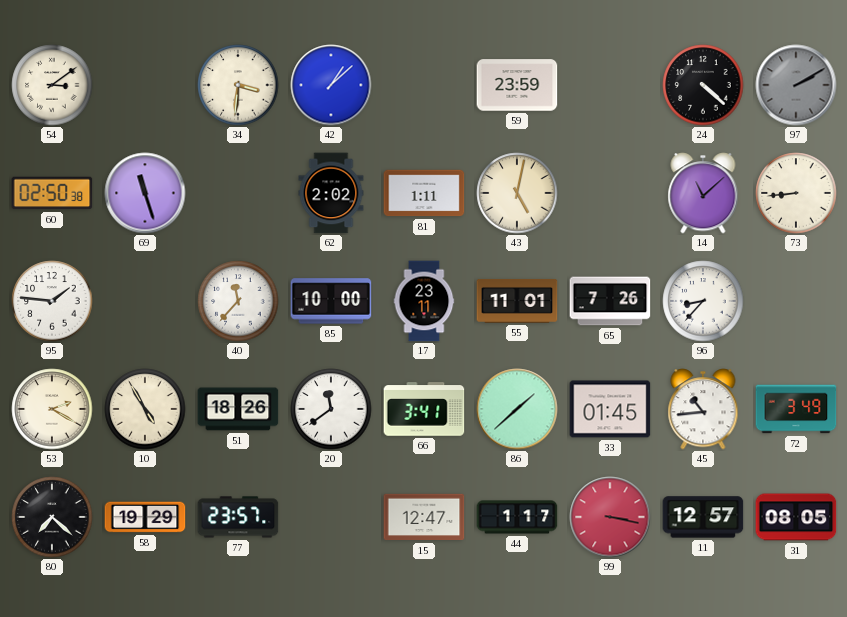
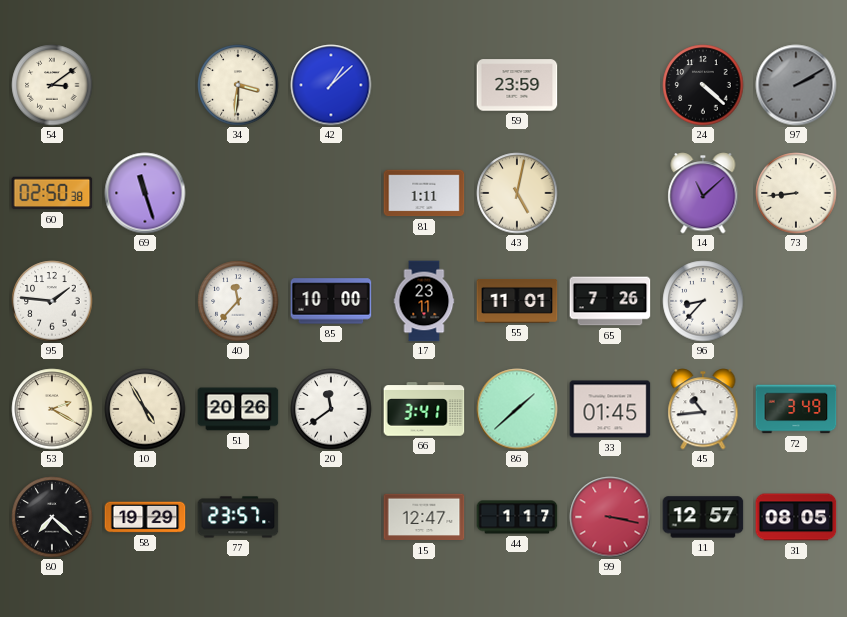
62: 2:02 -> none
51: 18:26 -> 20:26
